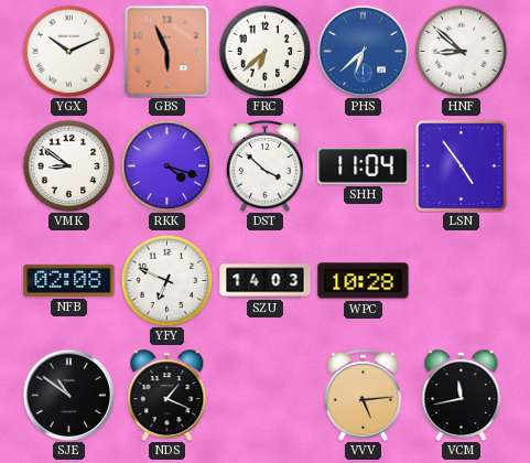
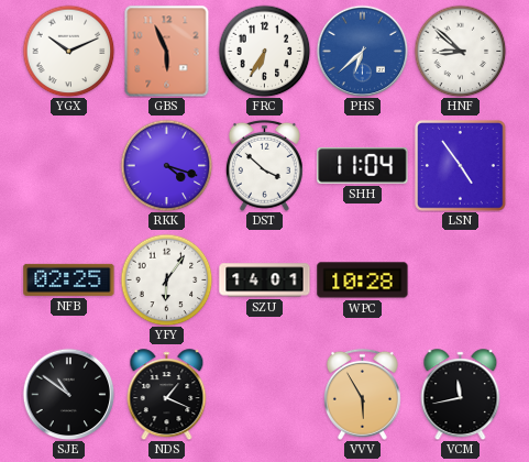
FRC: 6:38 -> 6:35
VMK: 8:51 -> none
NFB: 02:08 -> 02:25
YFY: 6:49 -> 6:06
SZU: 14:03 -> 14:01
VVV: 5:14 -> 5:55
